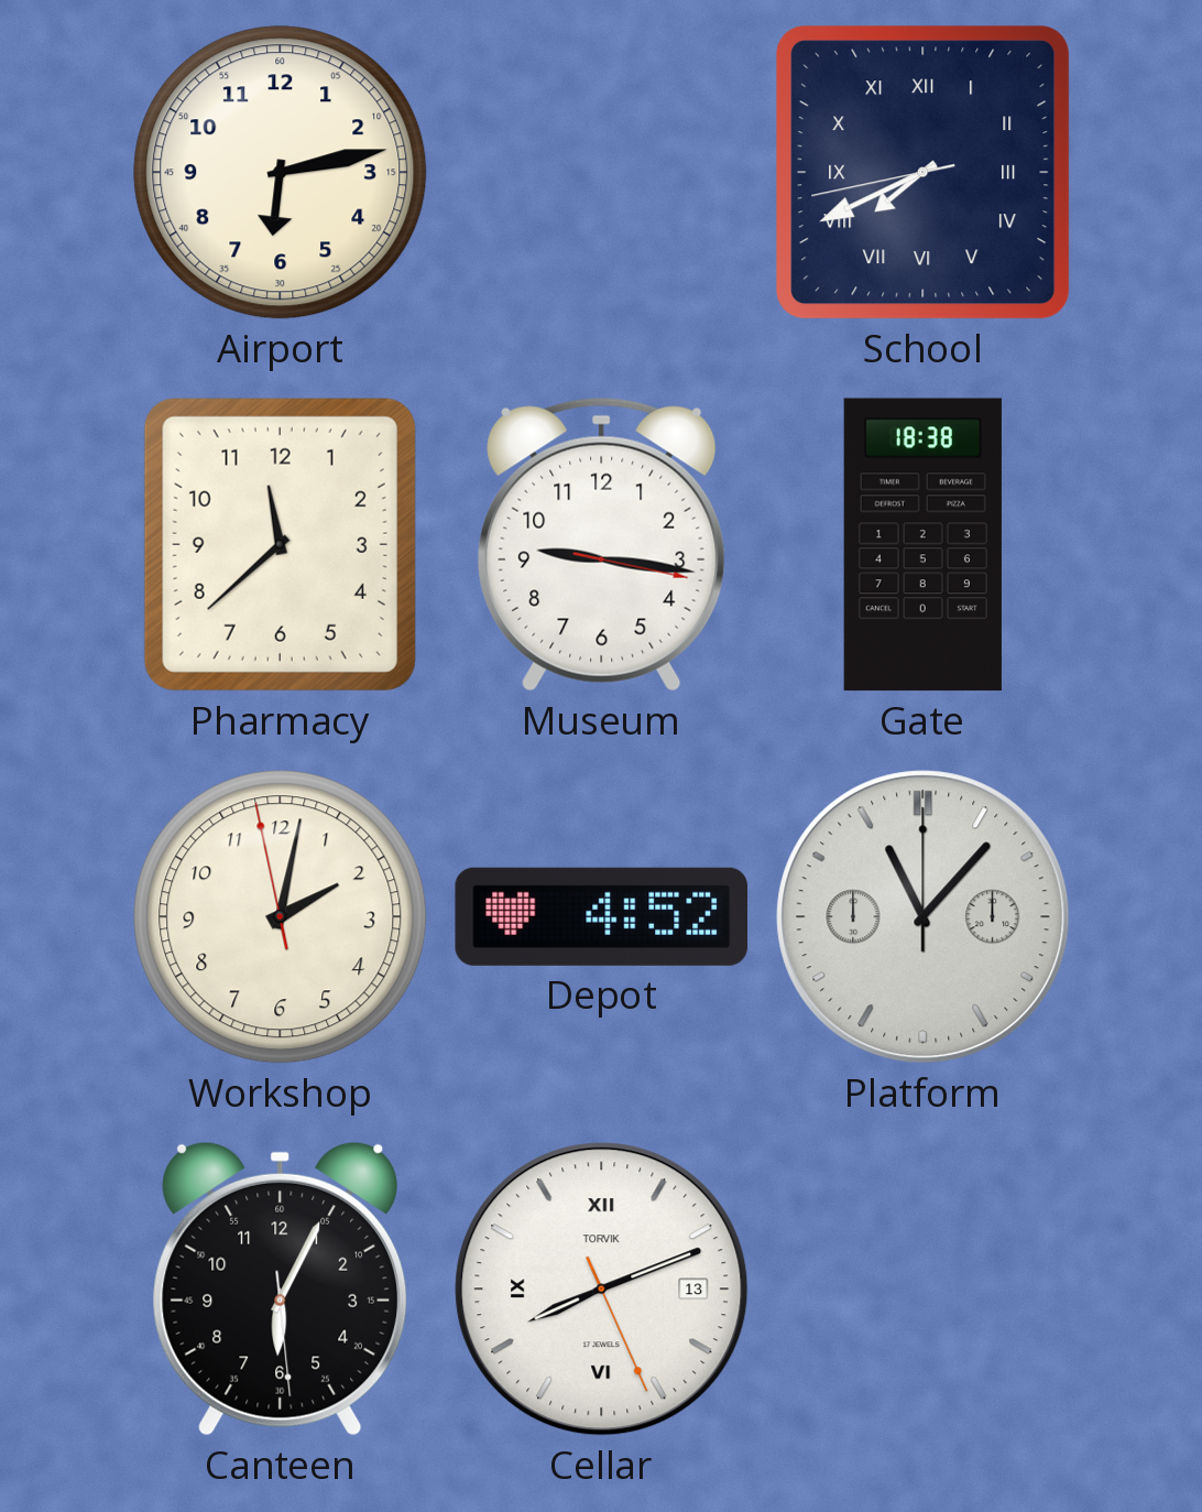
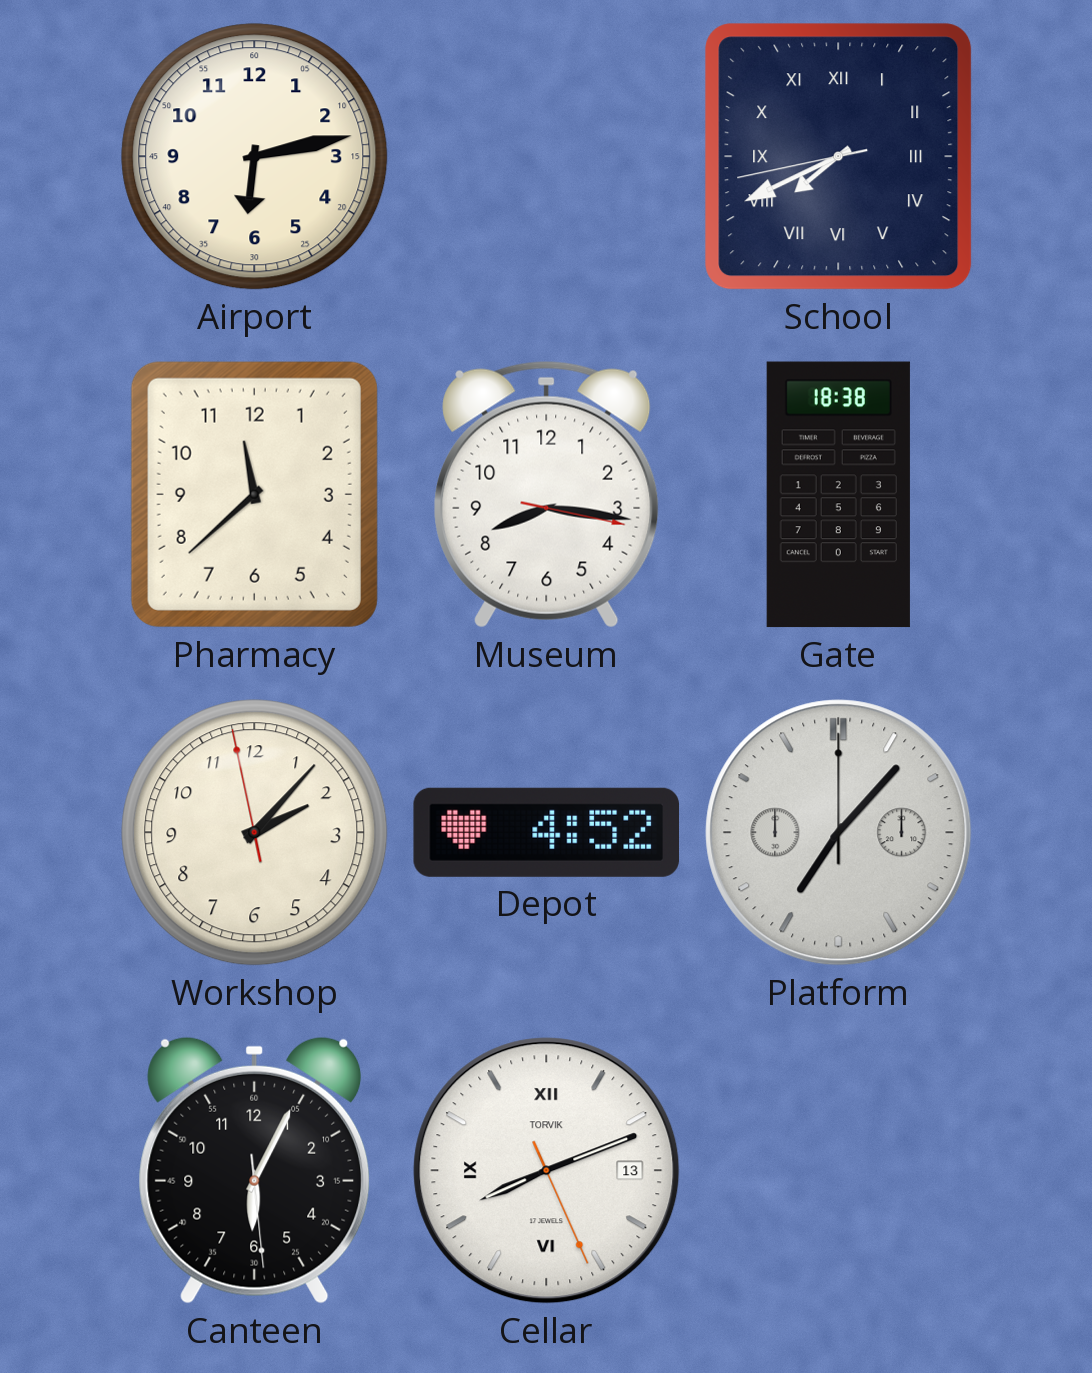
Museum: 9:16 -> 8:16
Workshop: 2:01 -> 2:06
Platform: 11:07 -> 7:07
